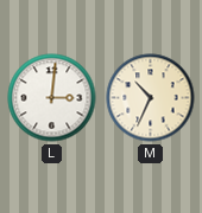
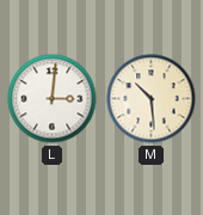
M: 10:34 -> 10:29
